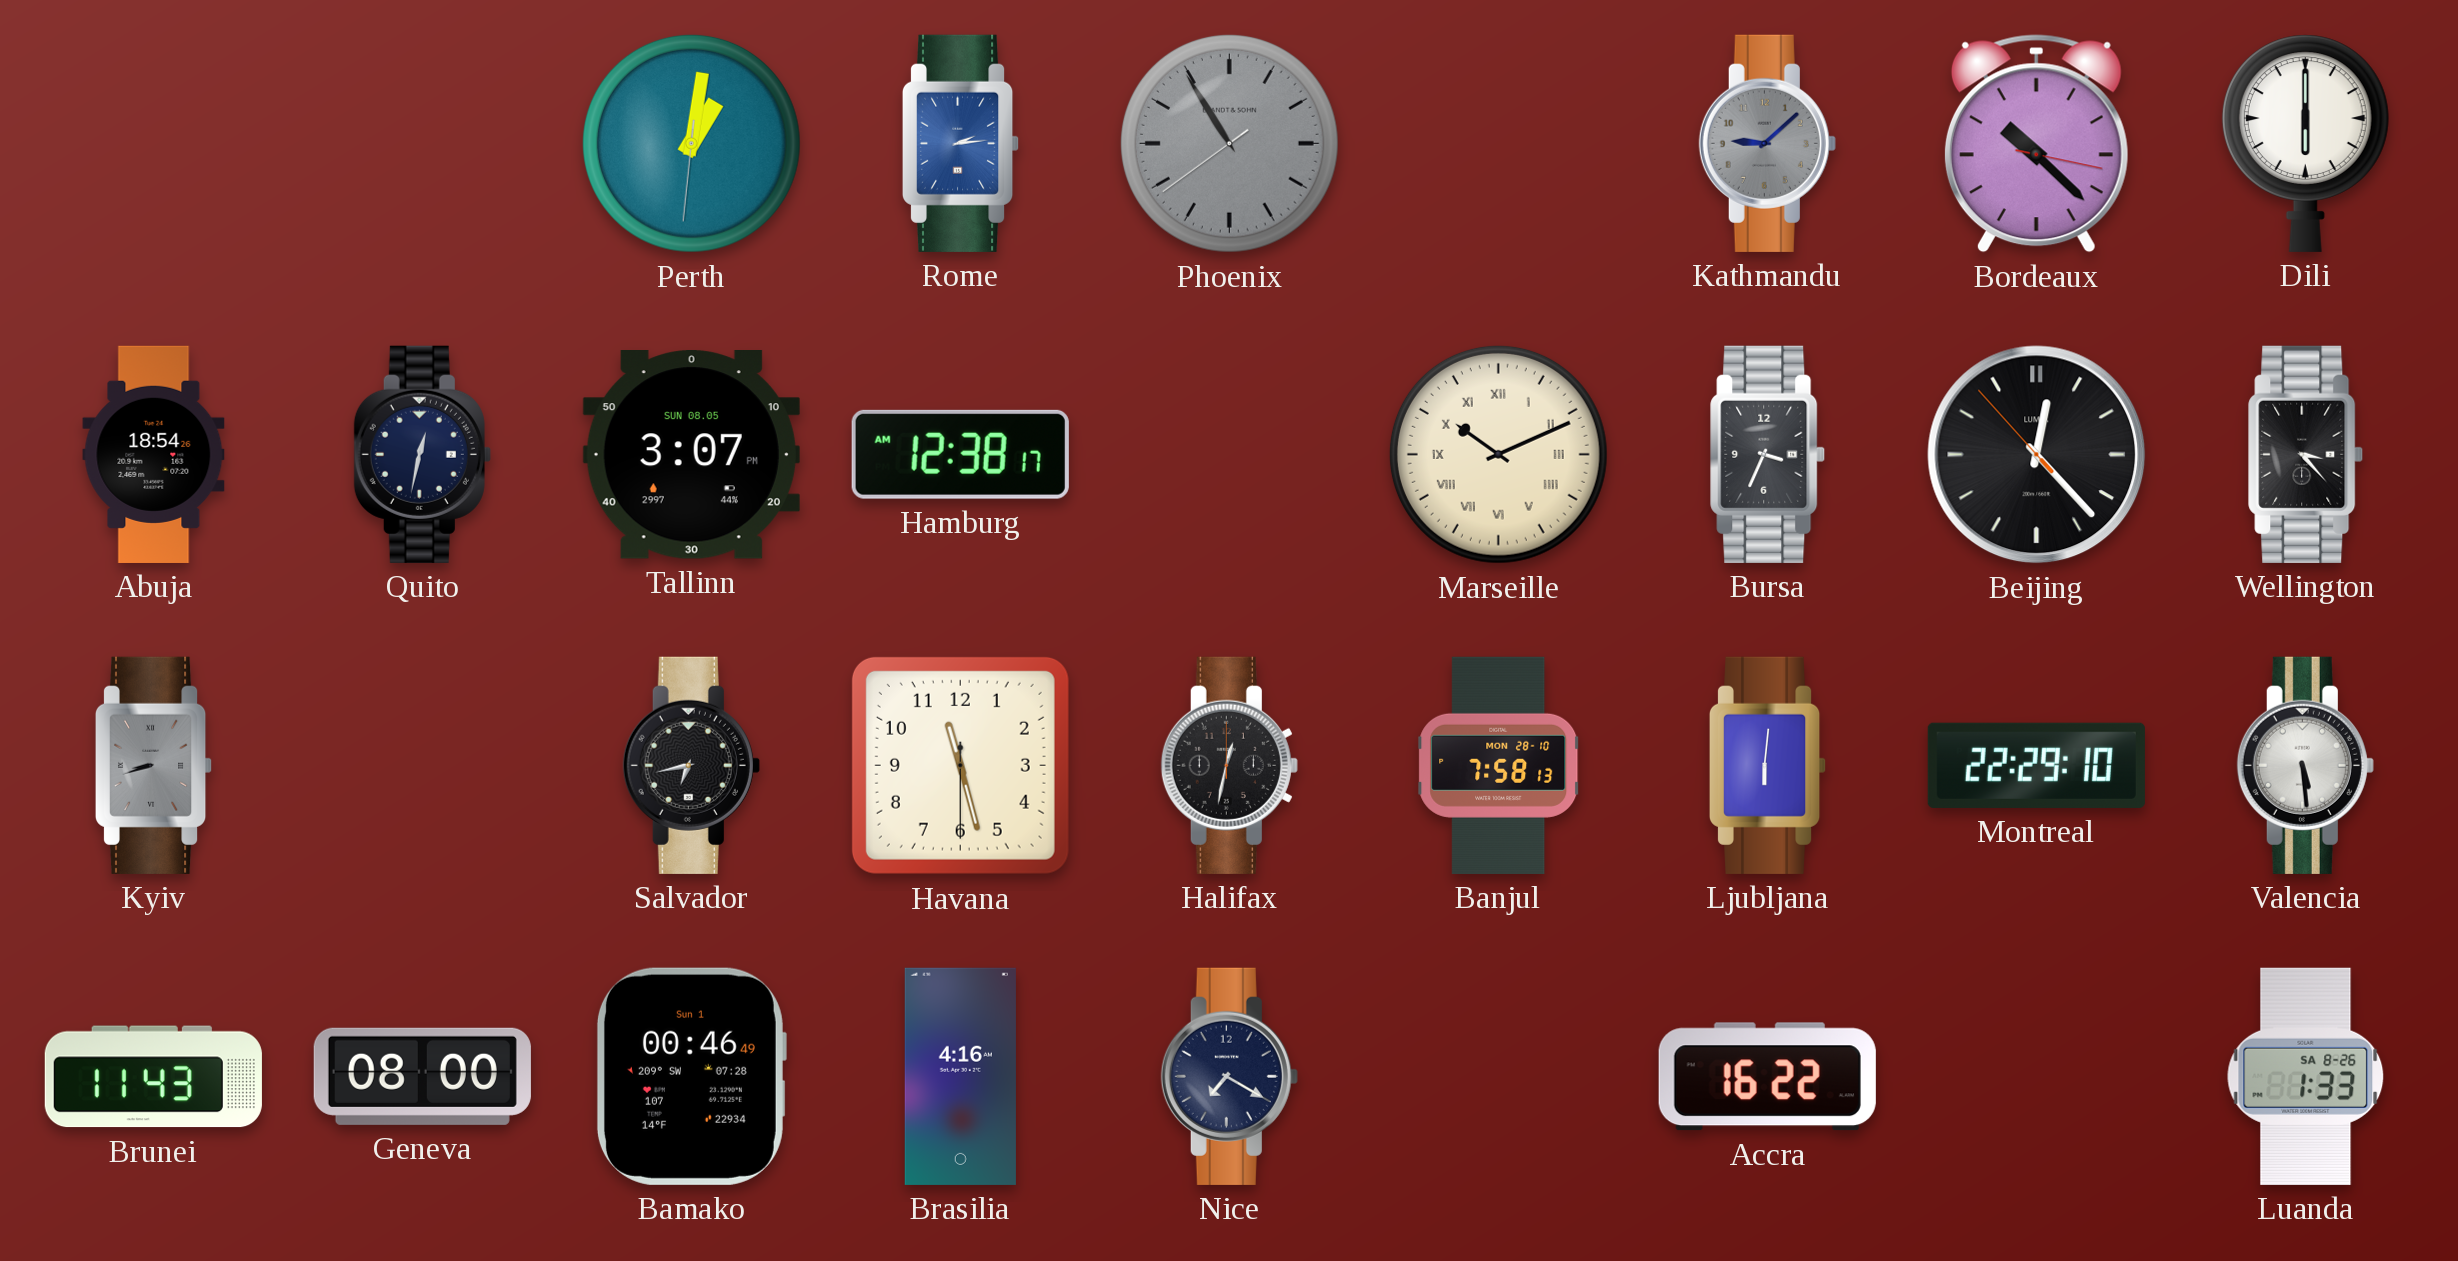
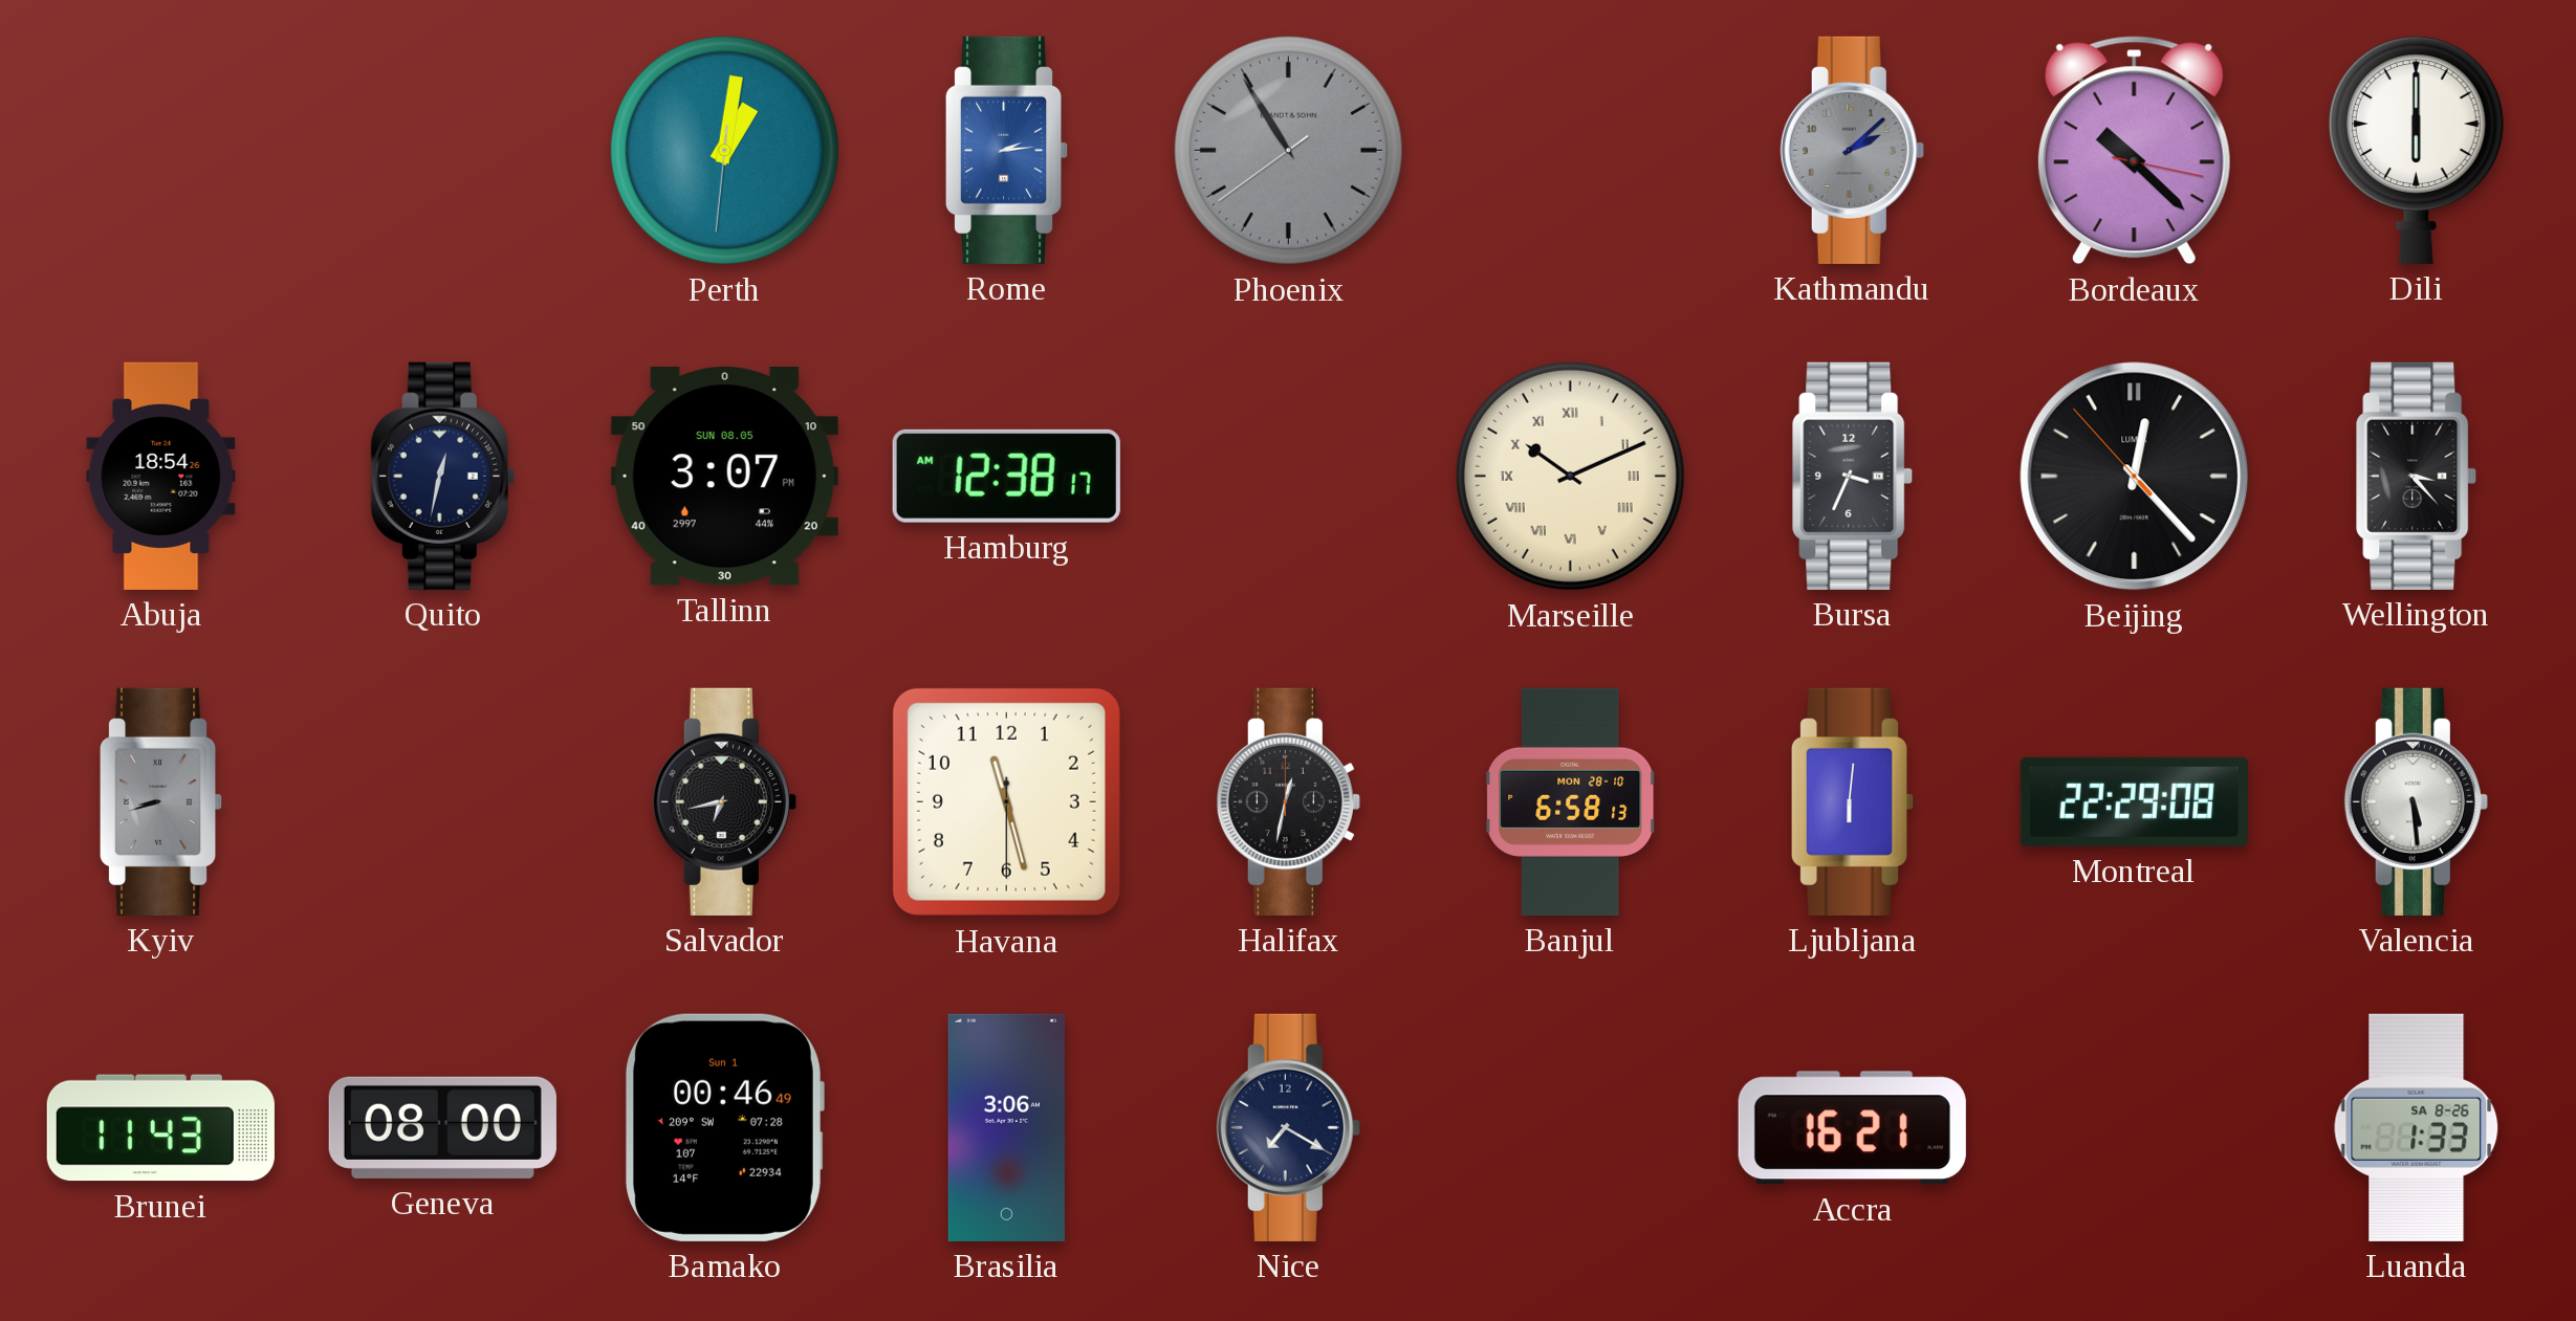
Kathmandu: 9:08 -> 2:08
Banjul: 7:58 -> 6:58
Montreal: 22:29:10 -> 22:29:08
Brasilia: 4:16 -> 3:06
Accra: 16:22 -> 16:21
